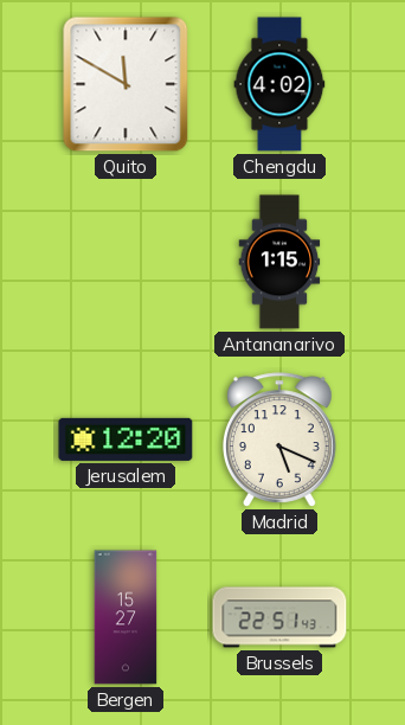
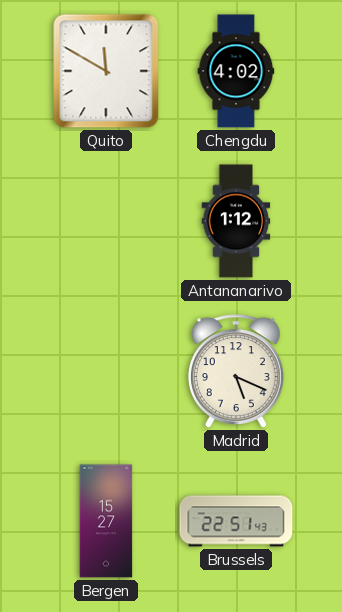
Antananarivo: 1:15 -> 1:12
Jerusalem: 12:20 -> none
